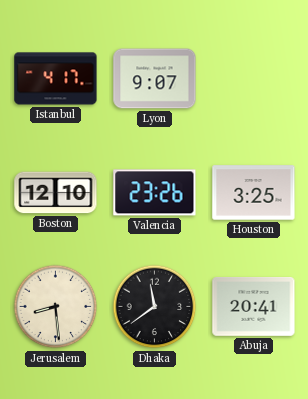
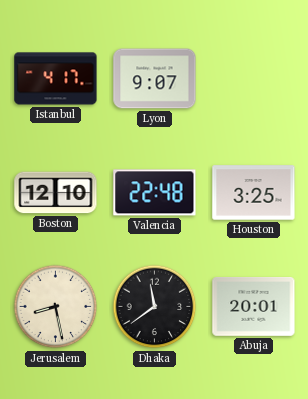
Valencia: 23:26 -> 22:48
Jerusalem: 8:29 -> 8:28
Abuja: 20:41 -> 20:01
